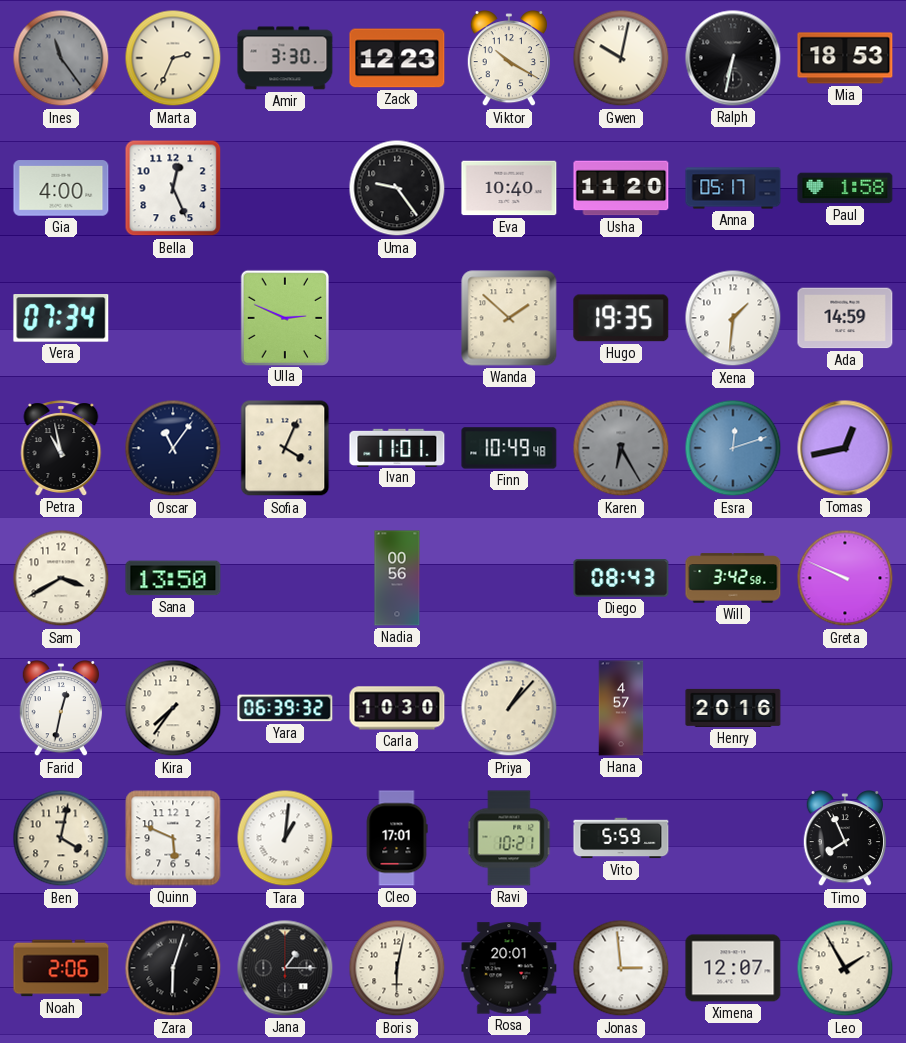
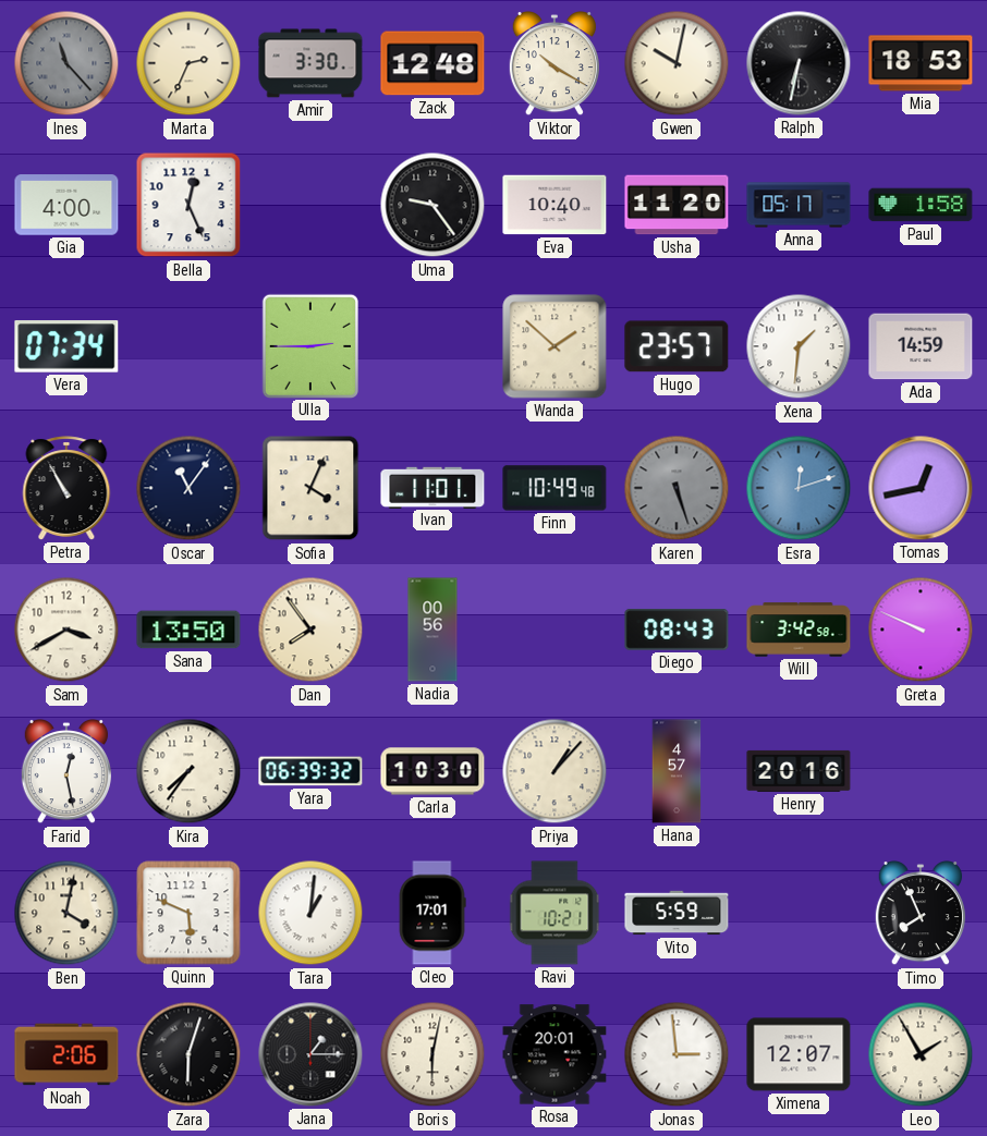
Ines: 11:24 -> 11:23
Zack: 12:23 -> 12:48
Ulla: 2:49 -> 2:45
Hugo: 19:35 -> 23:57
Petra: 10:58 -> 10:55
Karen: 6:25 -> 5:27
Dan: none -> 7:54
Farid: 12:32 -> 12:28
